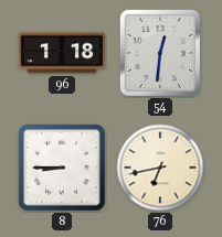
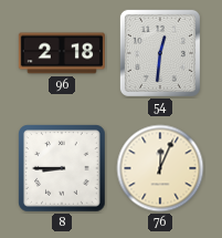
96: 1:18 -> 2:18
76: 6:43 -> 12:04
